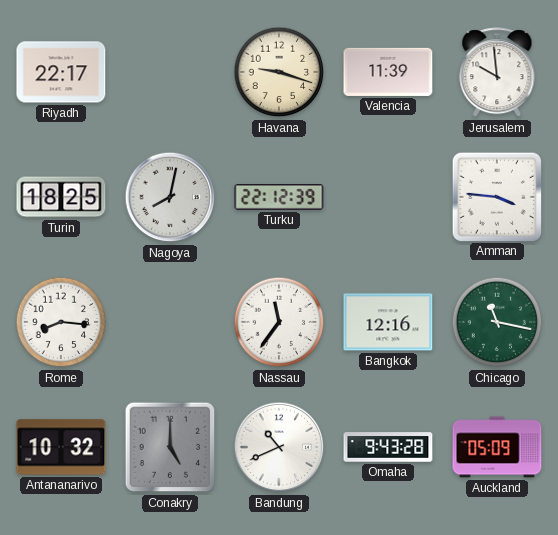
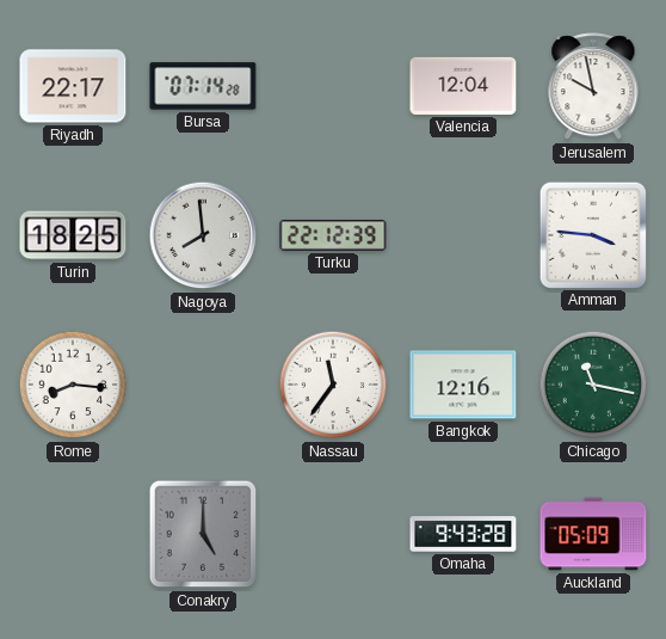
Bursa: none -> 07:14
Havana: 9:18 -> none
Valencia: 11:39 -> 12:04
Jerusalem: 9:59 -> 9:58
Nagoya: 8:02 -> 7:59
Antananarivo: 10:32 -> none
Bandung: 10:41 -> none
